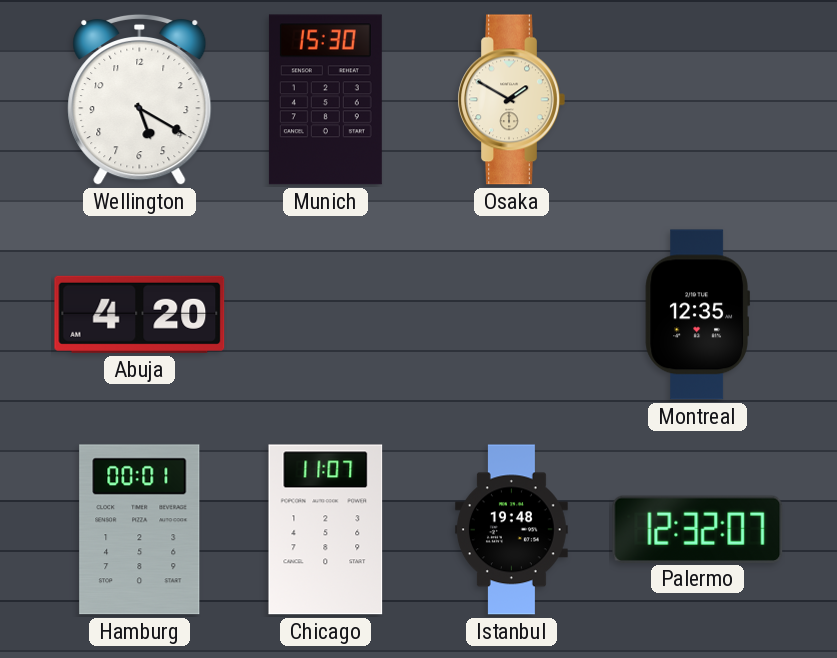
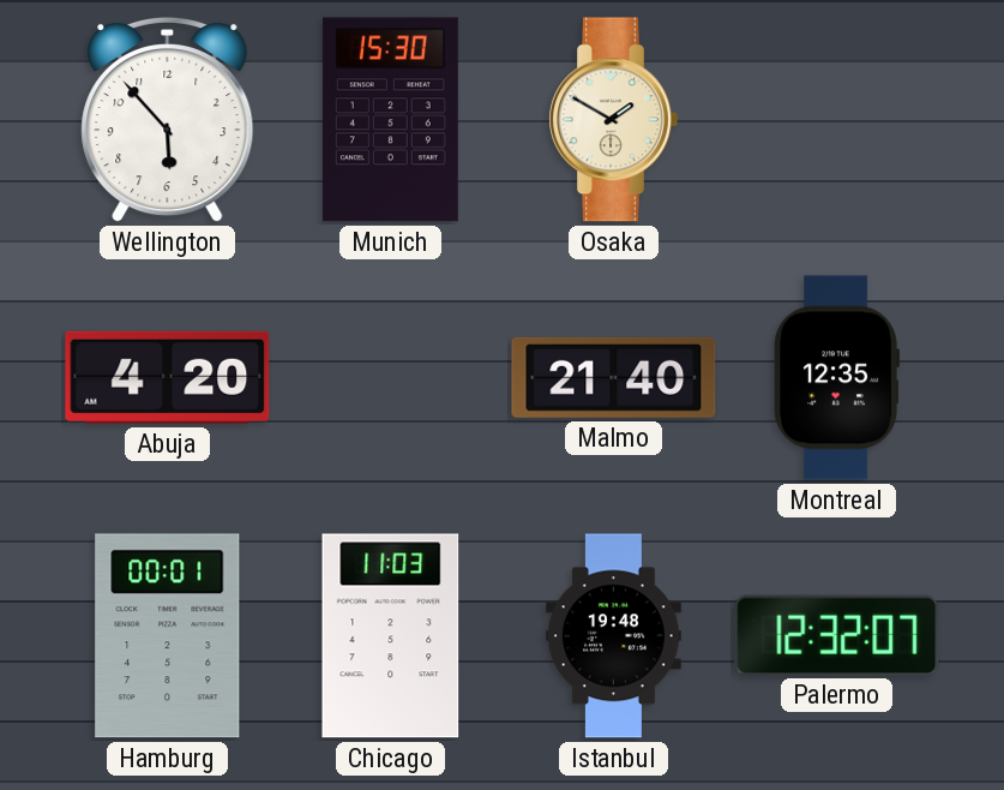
Wellington: 5:20 -> 5:53
Malmo: none -> 21:40
Chicago: 11:07 -> 11:03
